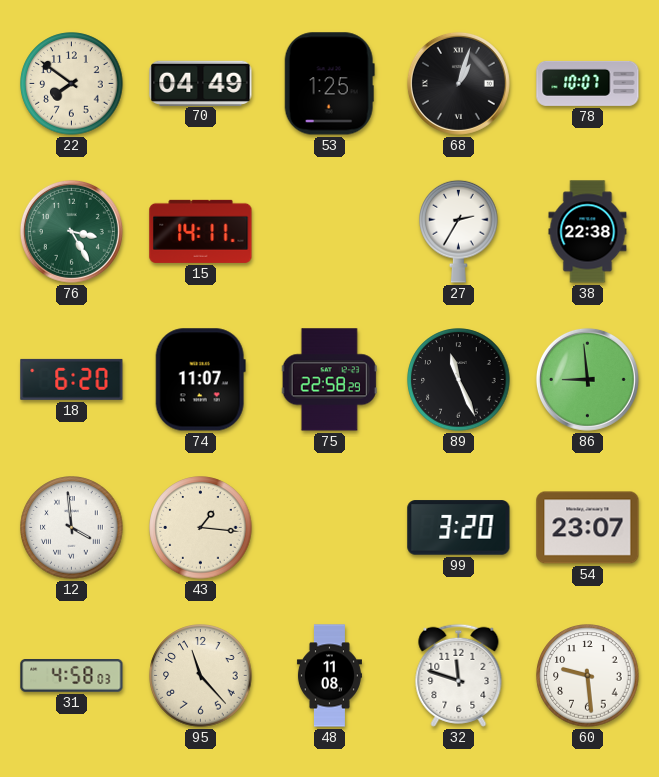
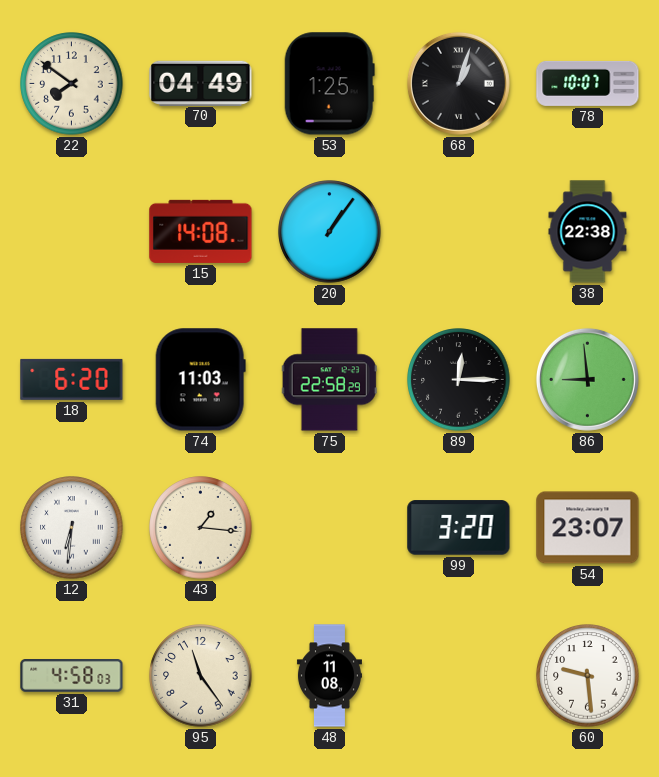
76: 3:25 -> none
15: 14:11 -> 14:08
20: none -> 1:06
27: 2:35 -> none
74: 11:07 -> 11:03
89: 11:26 -> 12:15
12: 3:59 -> 6:31
95: 11:23 -> 11:24
32: 11:48 -> none
